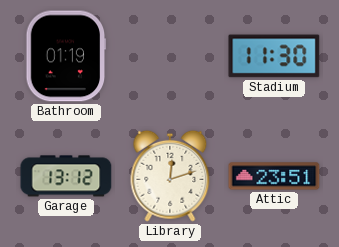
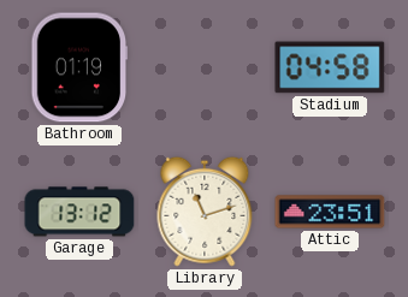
Stadium: 11:30 -> 04:58
Library: 12:12 -> 11:12
